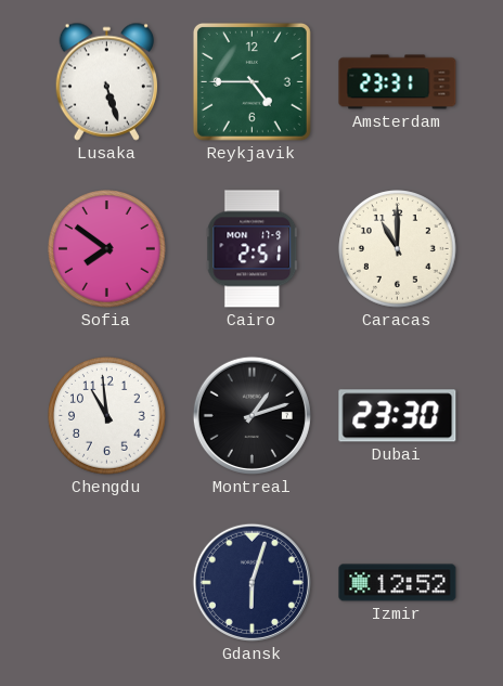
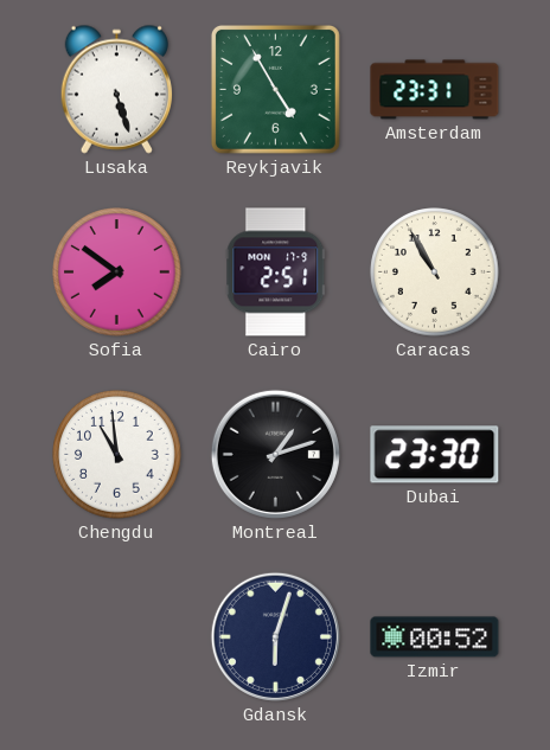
Reykjavik: 4:45 -> 4:55
Caracas: 11:00 -> 10:55
Izmir: 12:52 -> 00:52
